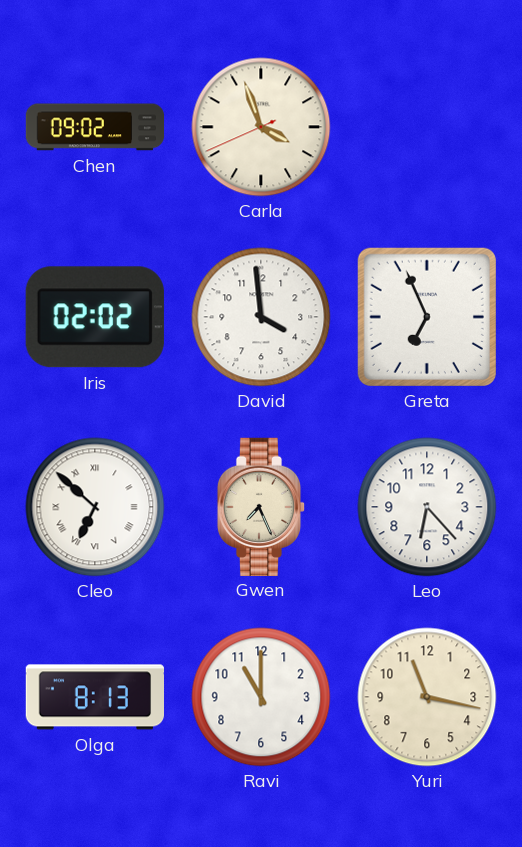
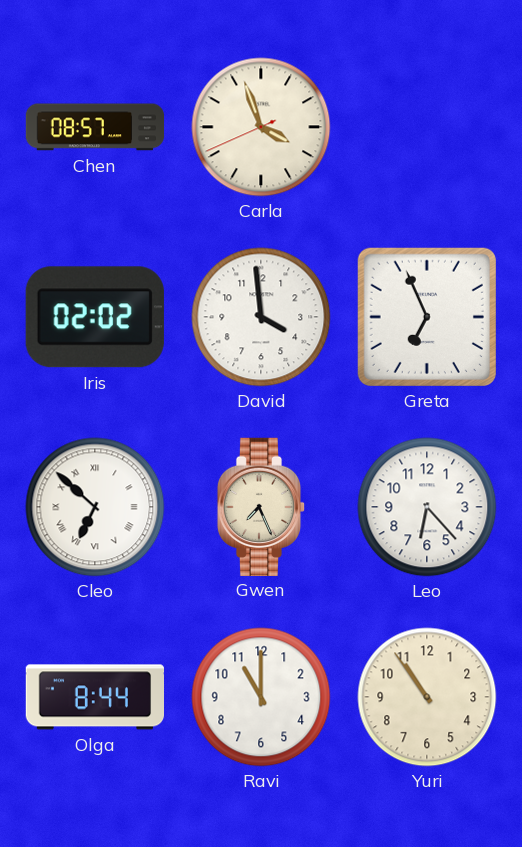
Chen: 09:02 -> 08:57
Olga: 8:13 -> 8:44
Yuri: 11:17 -> 10:54
